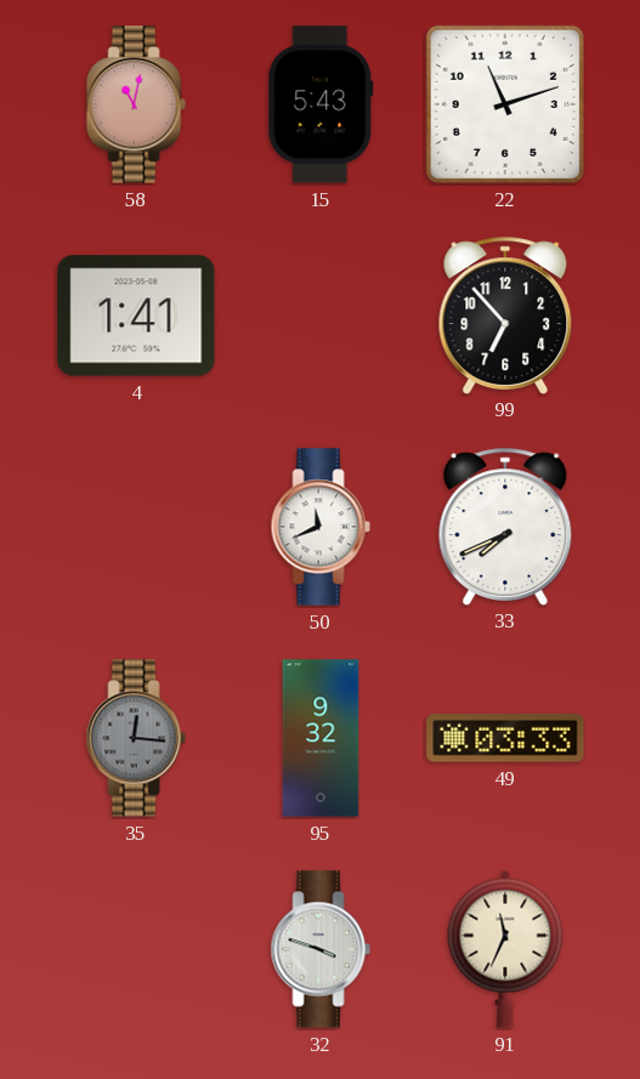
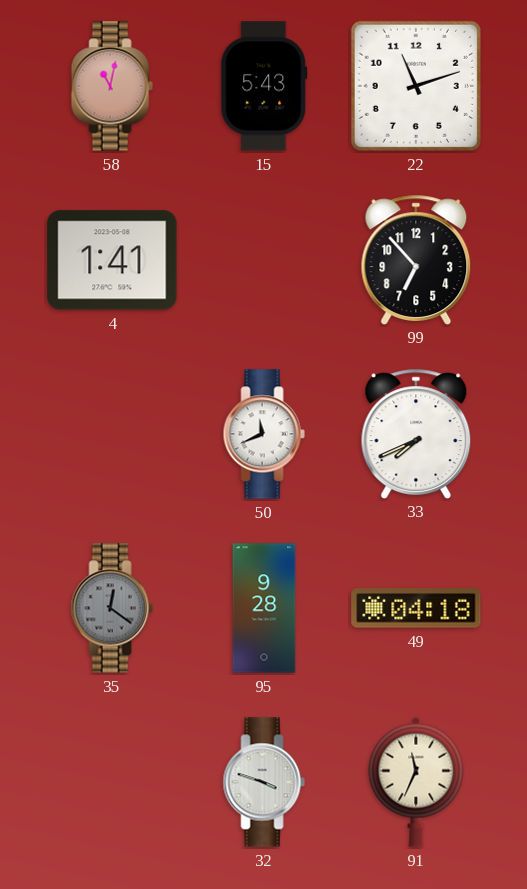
35: 12:16 -> 12:21
95: 9:32 -> 9:28
49: 03:33 -> 04:18
